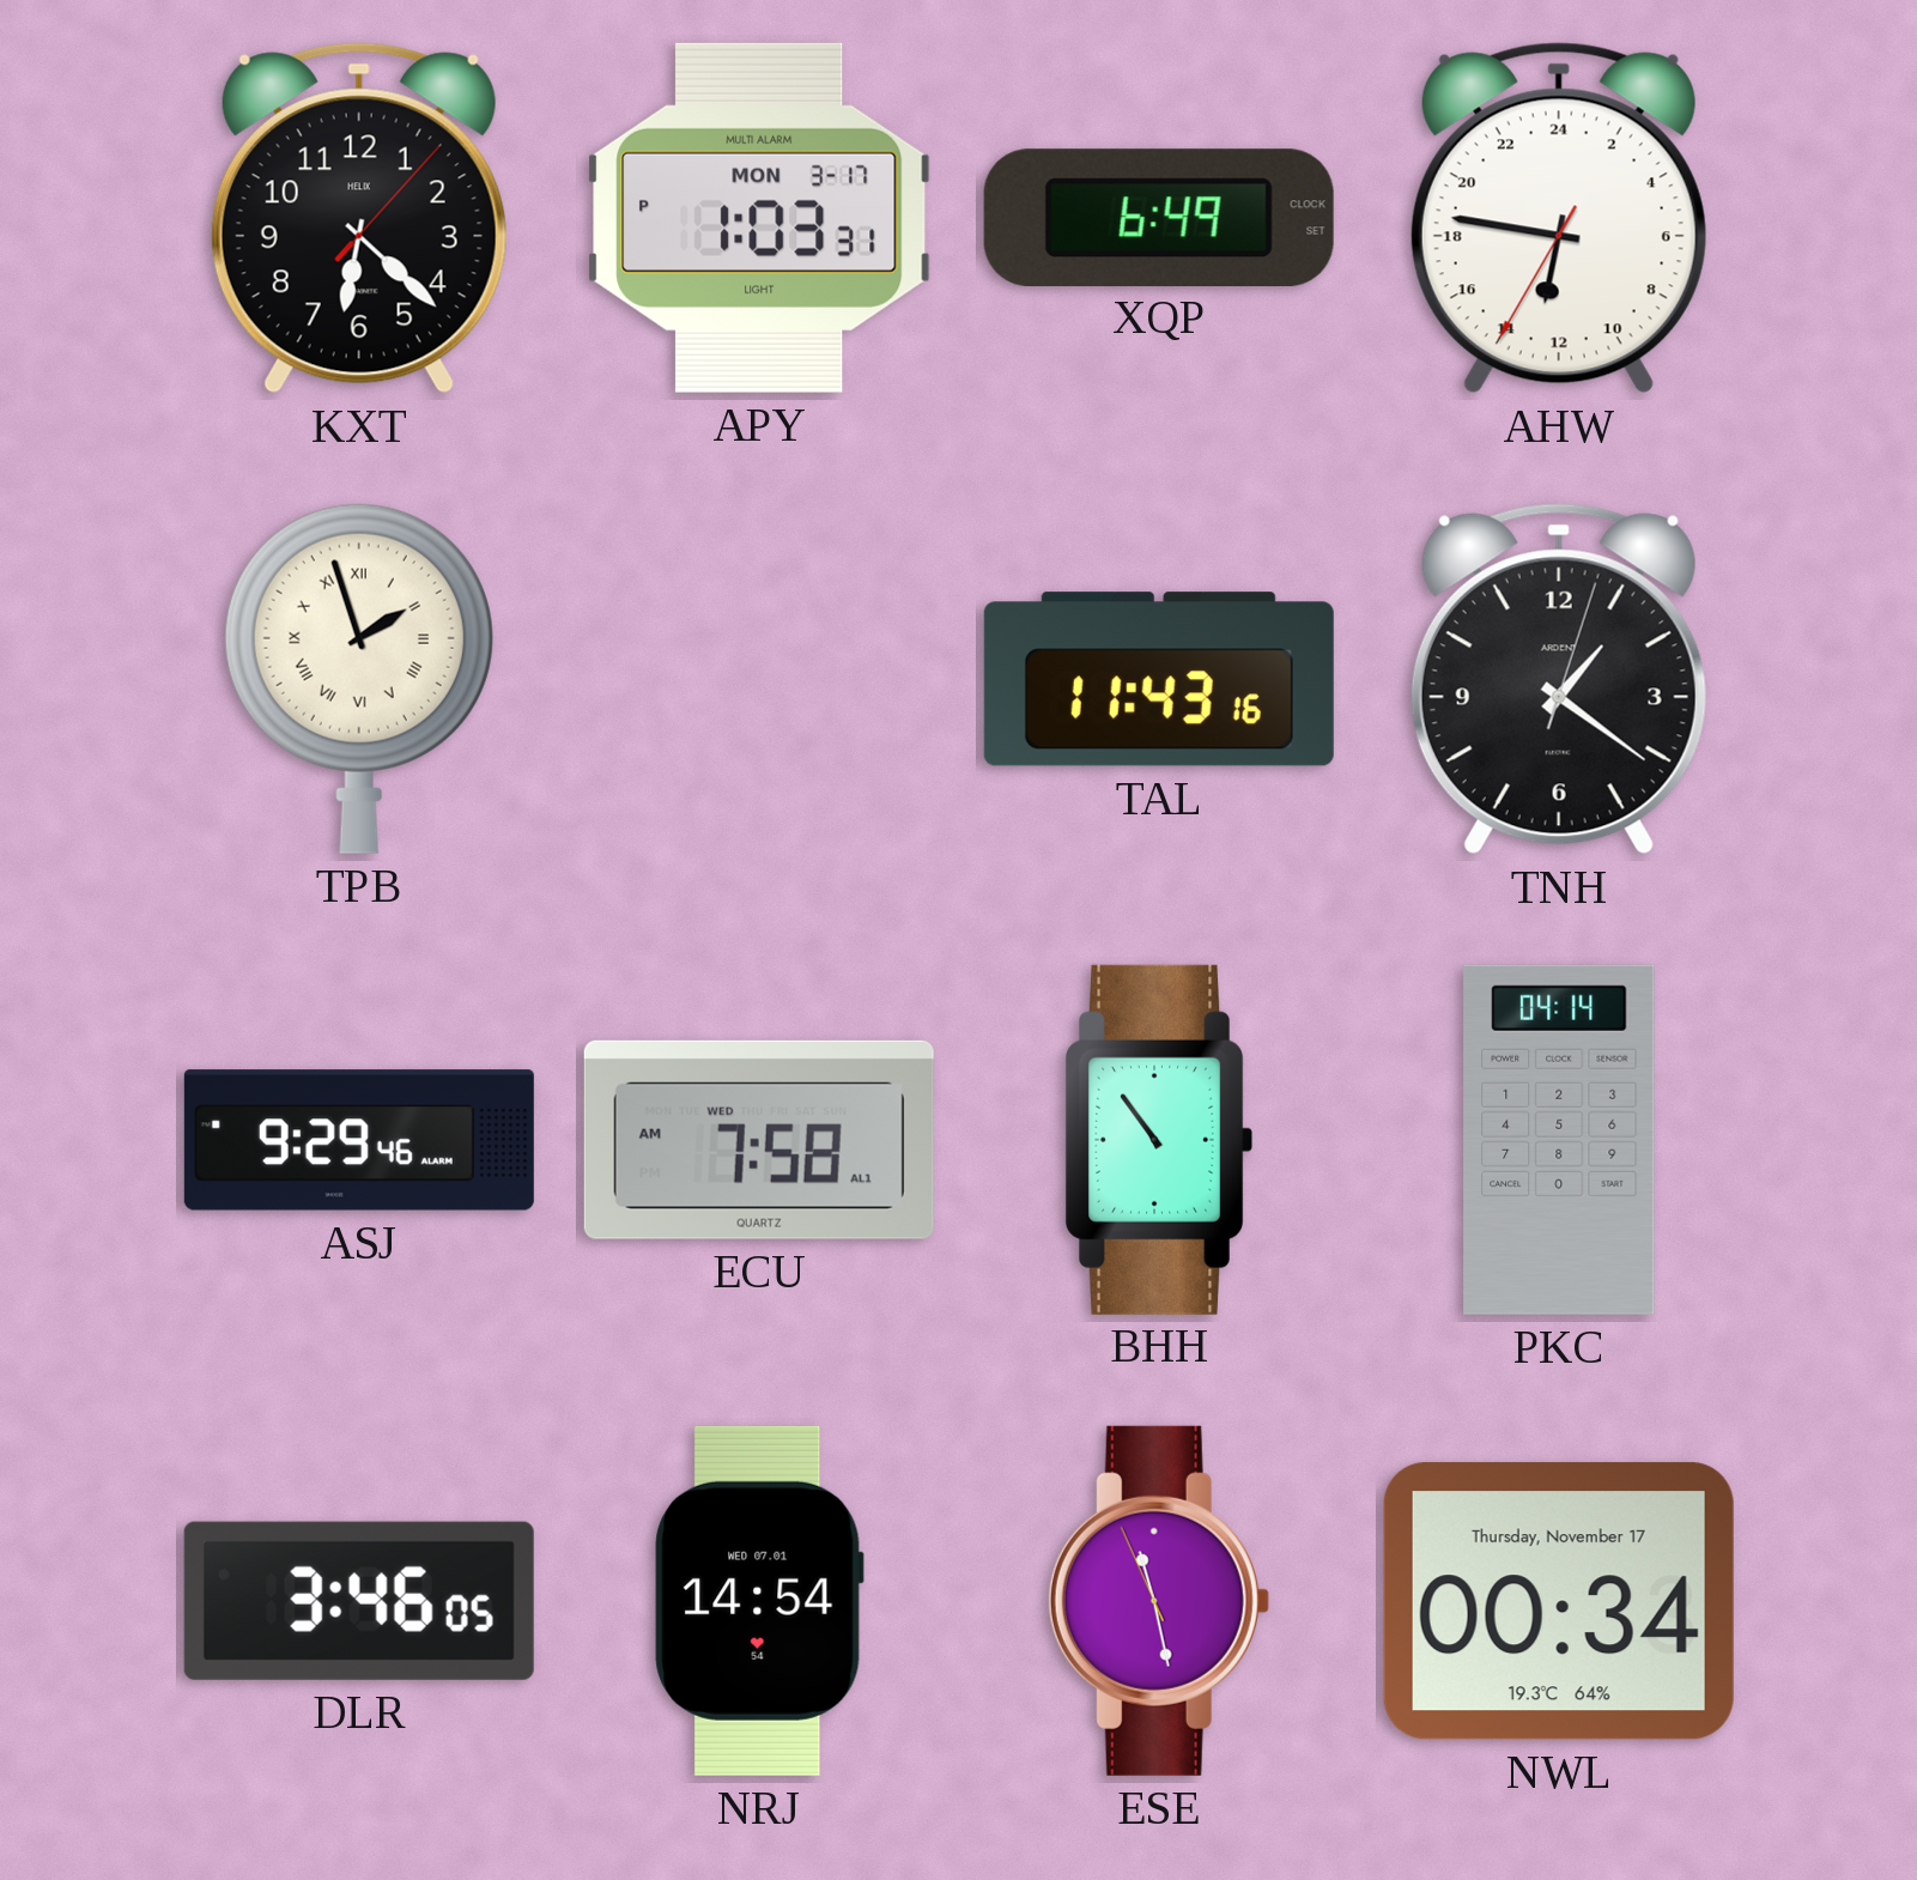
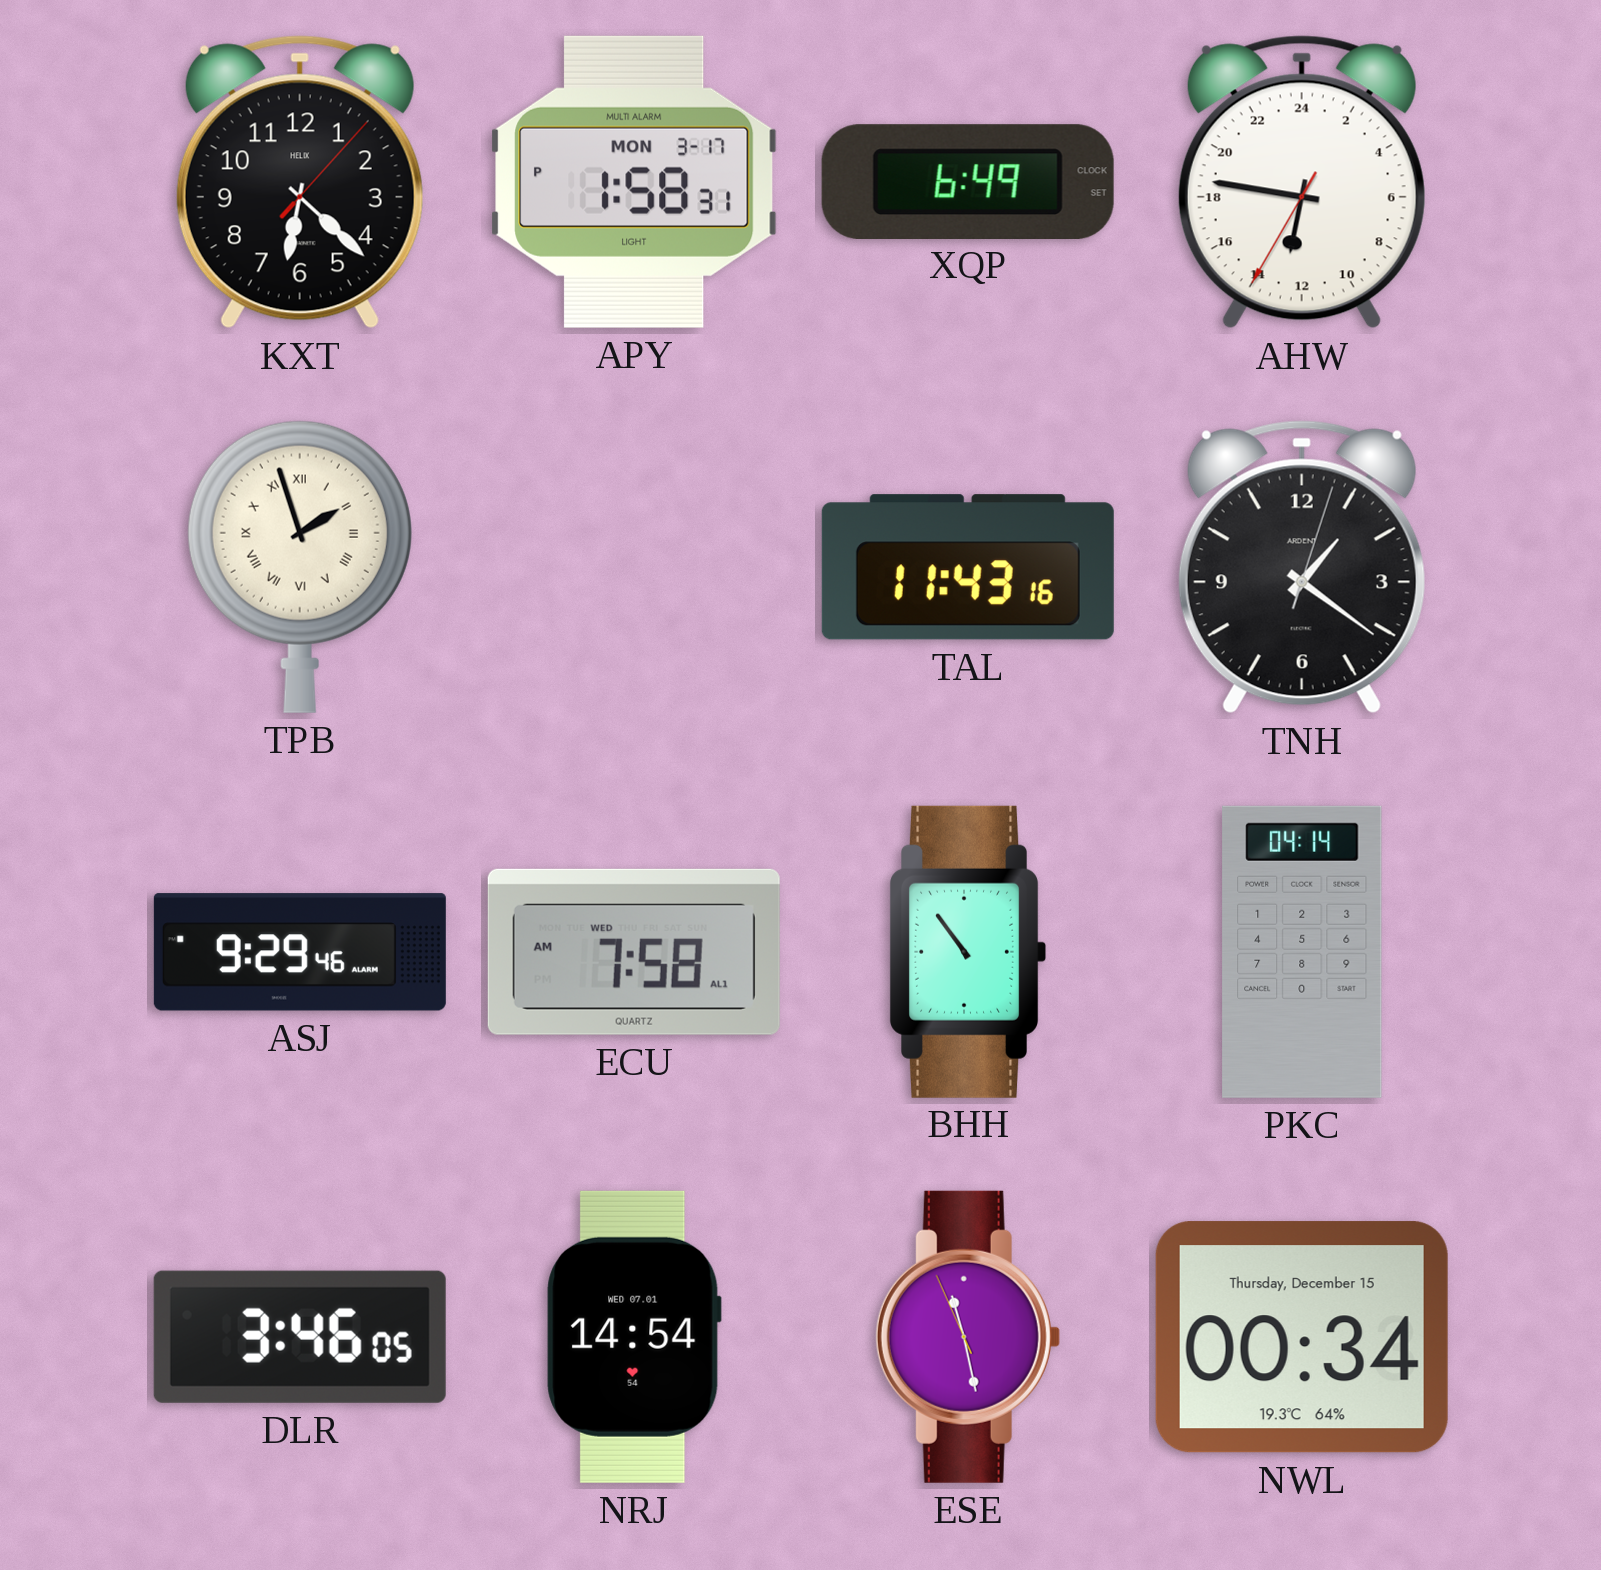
APY: 1:03 -> 1:58
NWL date: Thursday, November 17 -> Thursday, December 15
